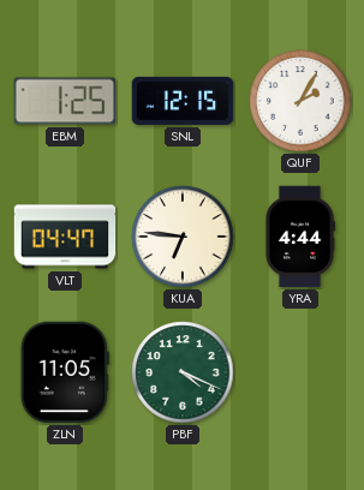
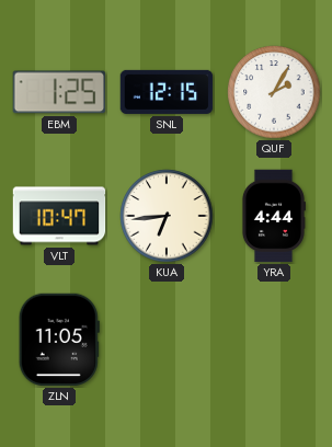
VLT: 04:47 -> 10:47
KUA: 6:46 -> 6:44
PBF: 4:19 -> none
